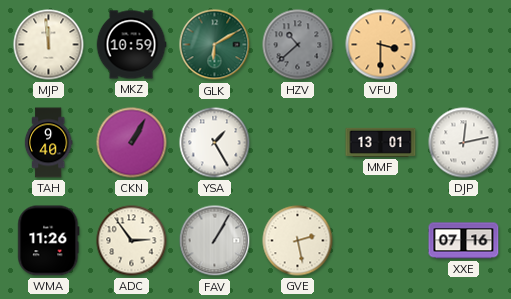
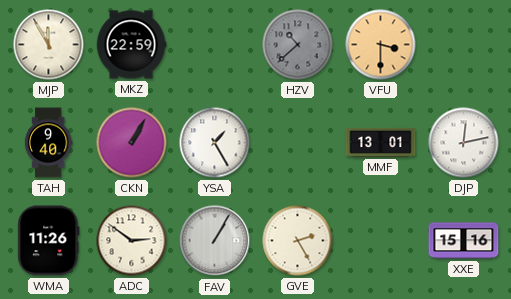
MJP: 11:59 -> 11:55
MKZ: 10:59 -> 22:59
GLK: 6:10 -> none
ADC: 2:54 -> 2:51
GVE: 2:28 -> 2:25
XXE: 07:16 -> 15:16
